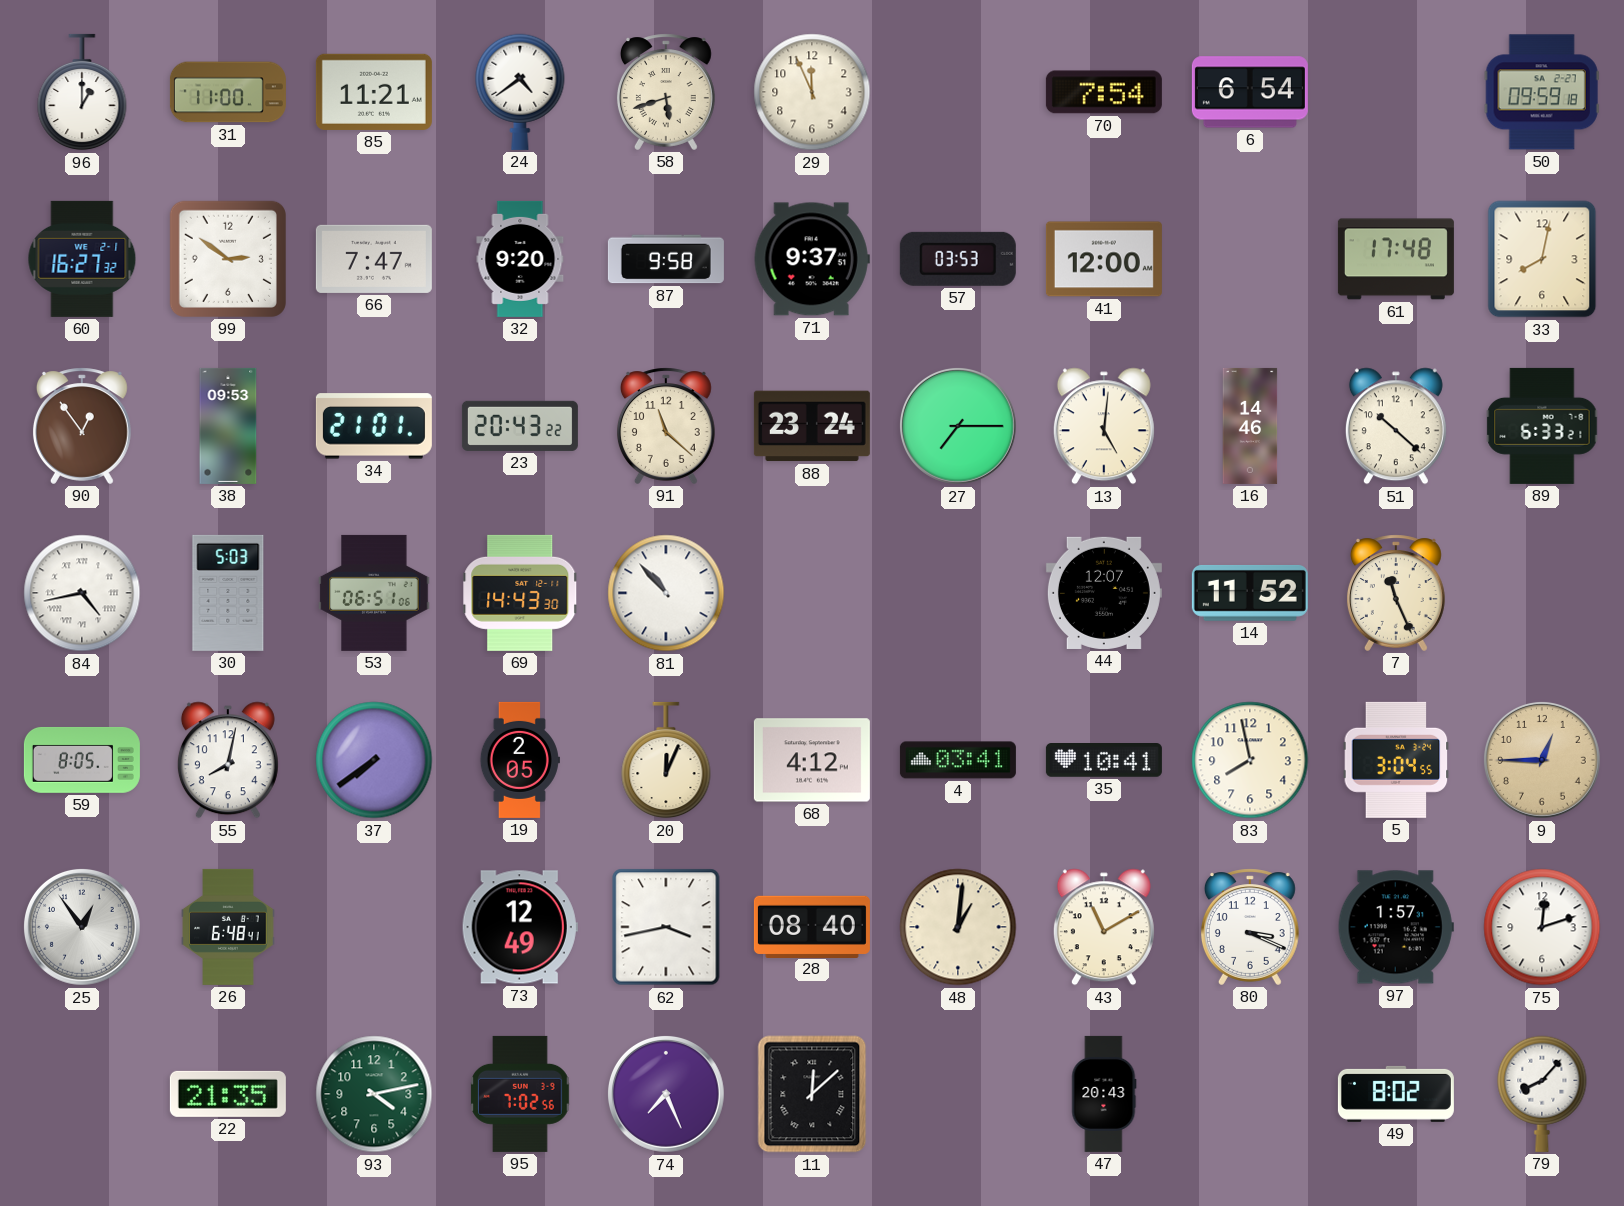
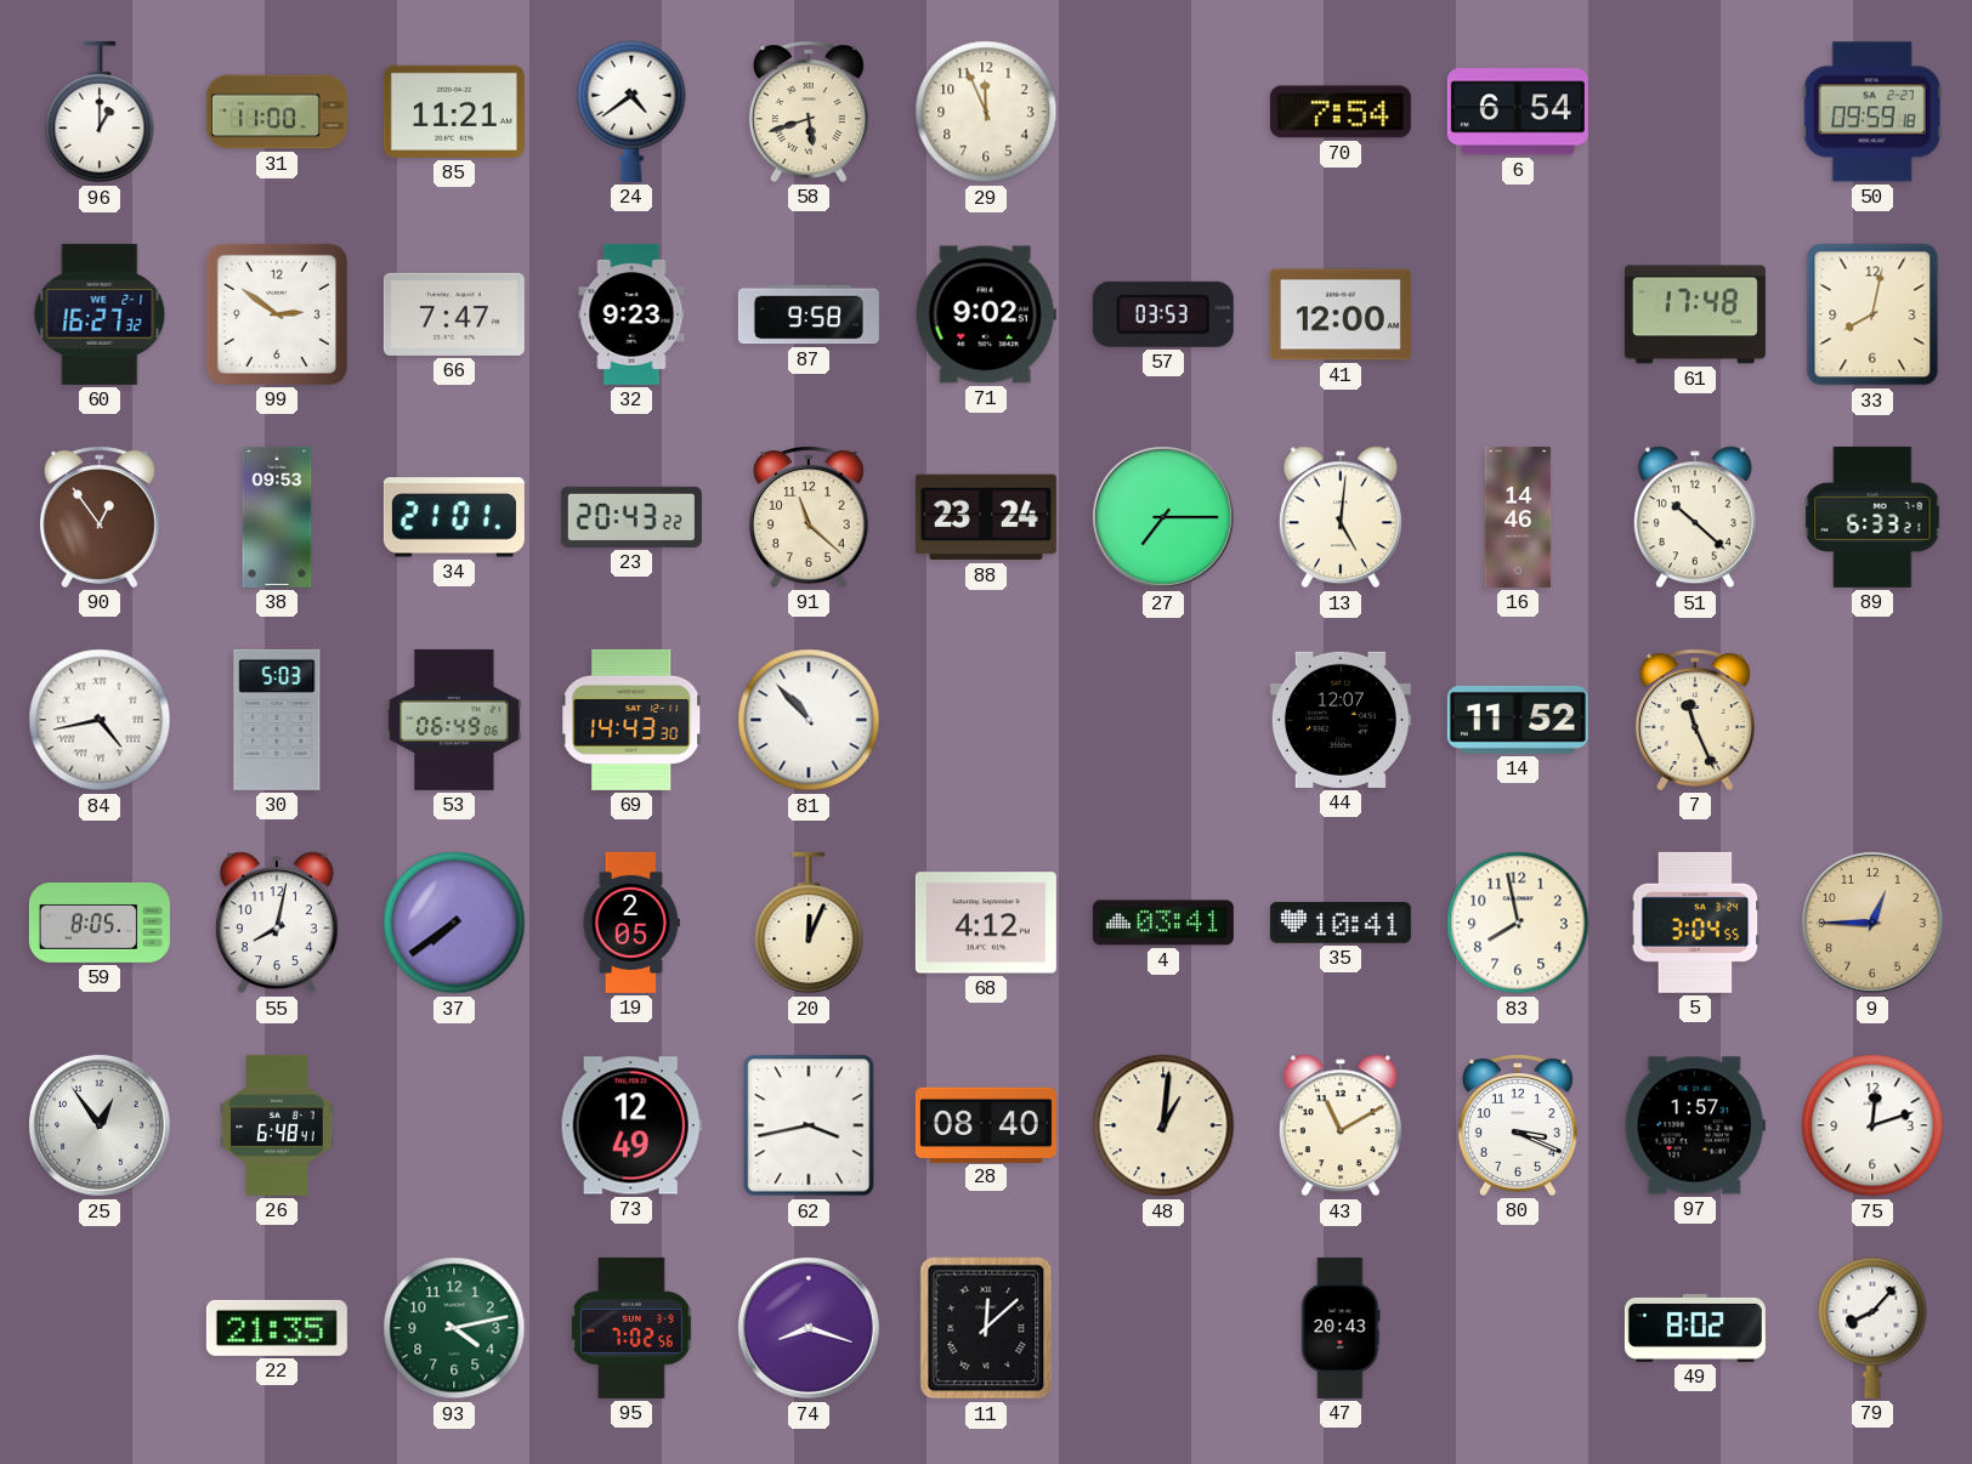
32: 9:20 -> 9:23
71: 9:37 -> 9:02
53: 06:51 -> 06:49
74: 7:26 -> 8:18
